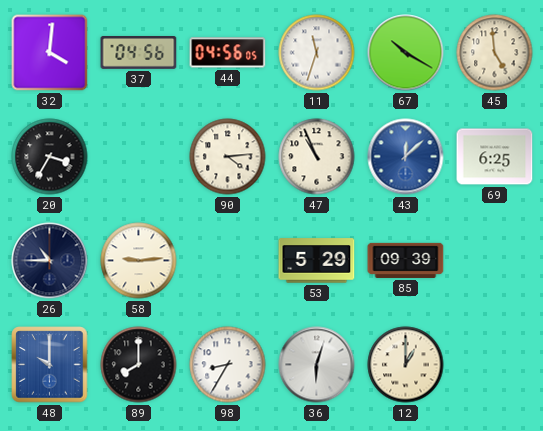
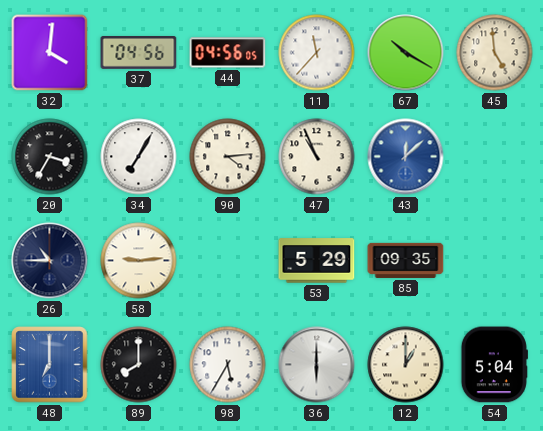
11: 11:33 -> 11:37
34: none -> 7:05
69: 6:25 -> none
85: 09:39 -> 09:35
48: 10:00 -> 7:00
98: 8:35 -> 5:35
36: 6:03 -> 6:00
54: none -> 5:04
